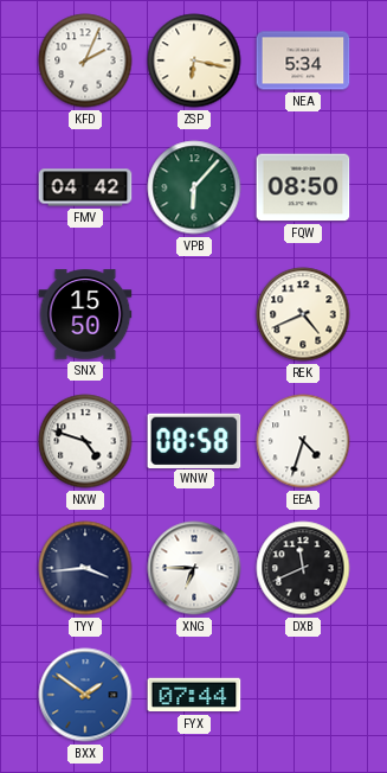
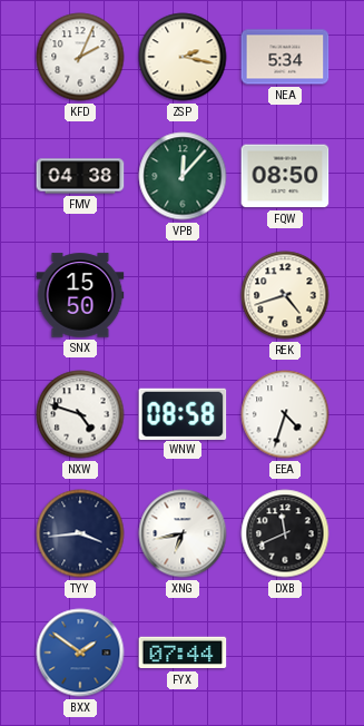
ZSP: 6:17 -> 2:17
FMV: 04:42 -> 04:38
VPB: 6:07 -> 12:07
REK: 4:41 -> 4:42
XNG: 6:45 -> 6:43
